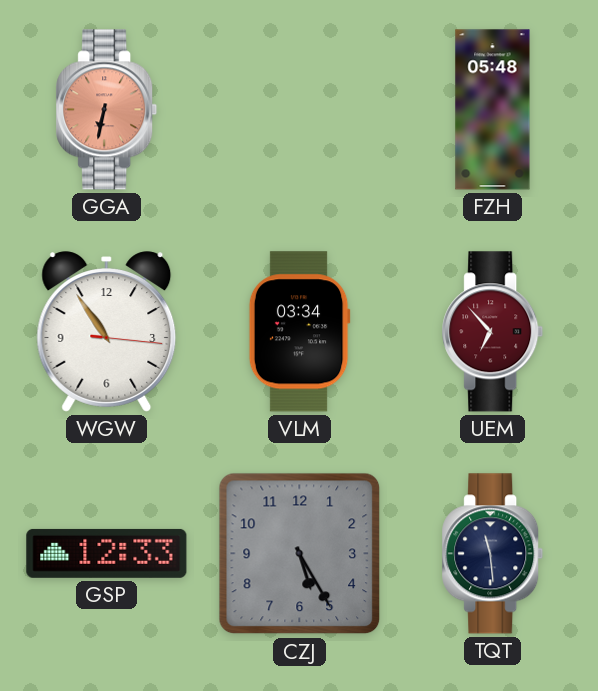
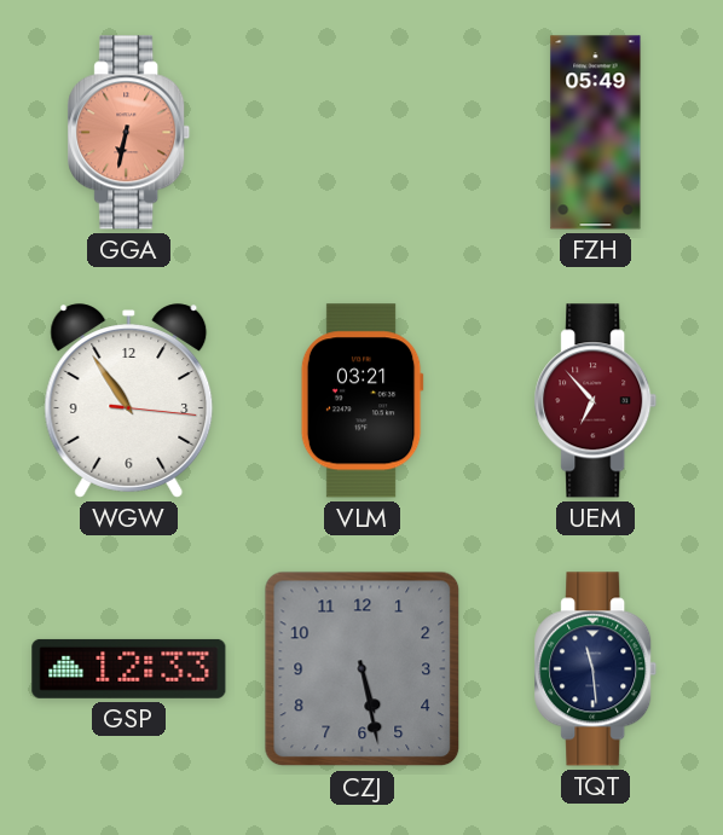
FZH: 05:48 -> 05:49
VLM: 03:34 -> 03:21
CZJ: 5:25 -> 5:28
